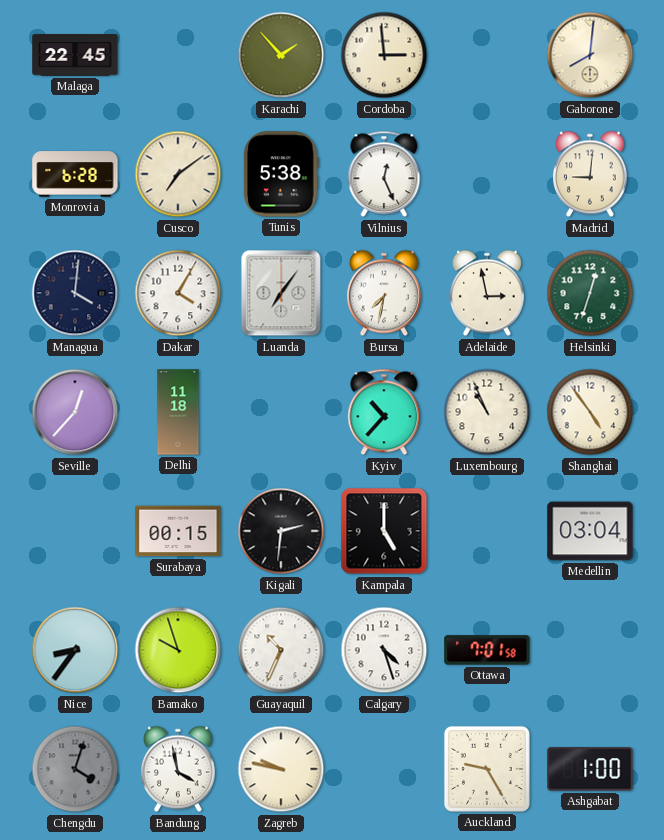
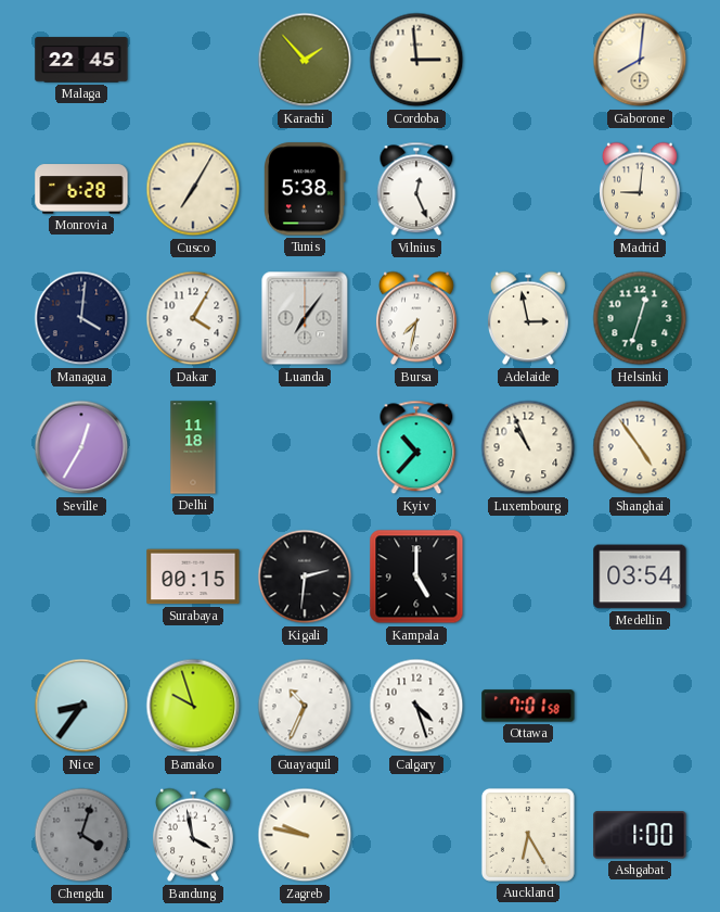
Cusco: 7:09 -> 7:05
Seville: 12:37 -> 12:35
Medellin: 03:04 -> 03:54
Auckland: 9:25 -> 6:25
